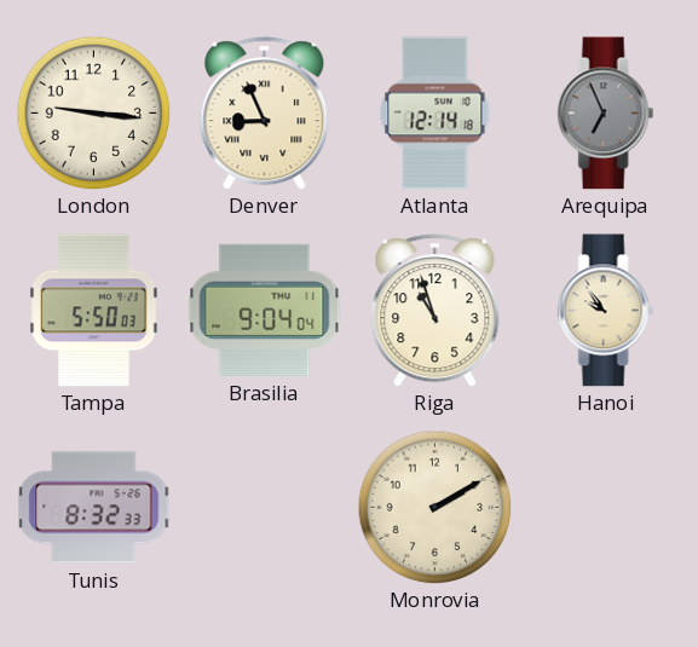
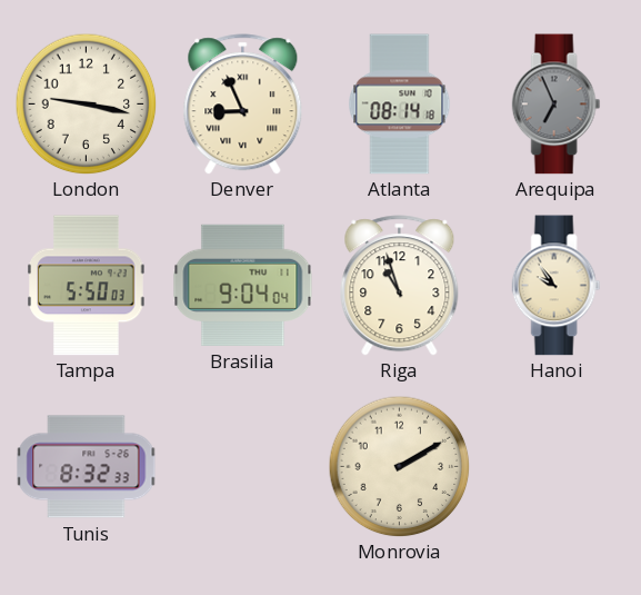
London: 9:16 -> 9:17
Atlanta: 12:14 -> 08:14
